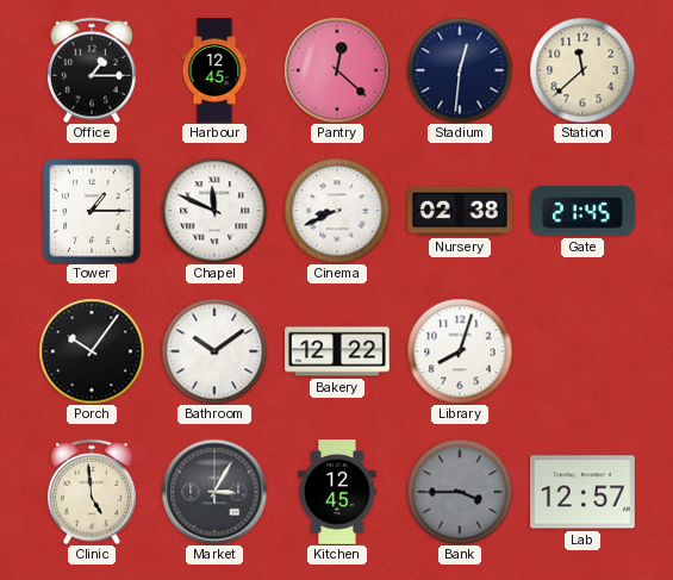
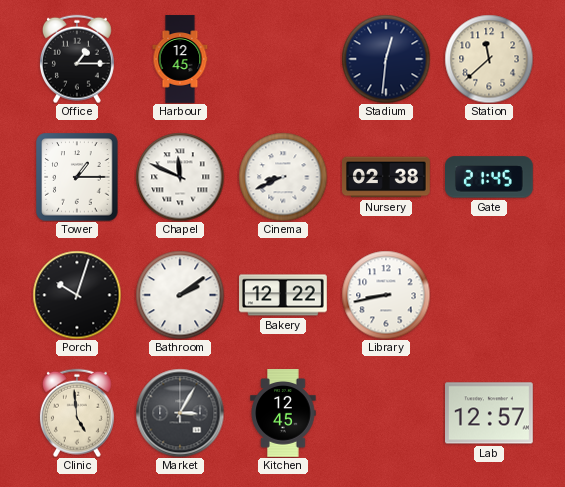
Pantry: 12:22 -> none
Porch: 10:06 -> 10:03
Bathroom: 10:09 -> 2:09
Library: 8:03 -> 8:43
Bank: 3:45 -> none
